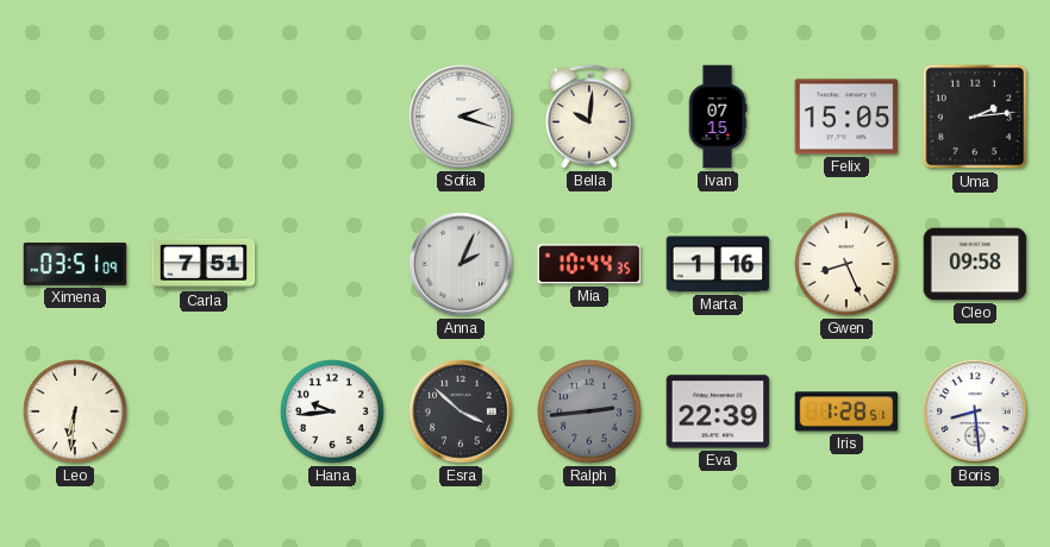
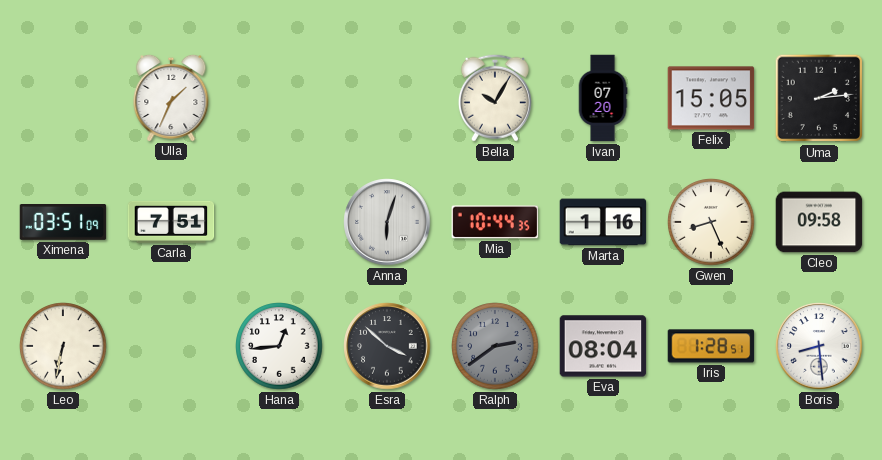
Ulla: none -> 1:34
Sofia: 2:18 -> none
Bella: 10:01 -> 10:05
Ivan: 07:15 -> 07:20
Anna: 2:04 -> 6:03
Leo: 6:31 -> 6:32
Hana: 9:44 -> 12:44
Ralph: 2:44 -> 2:39
Eva: 22:39 -> 08:04
